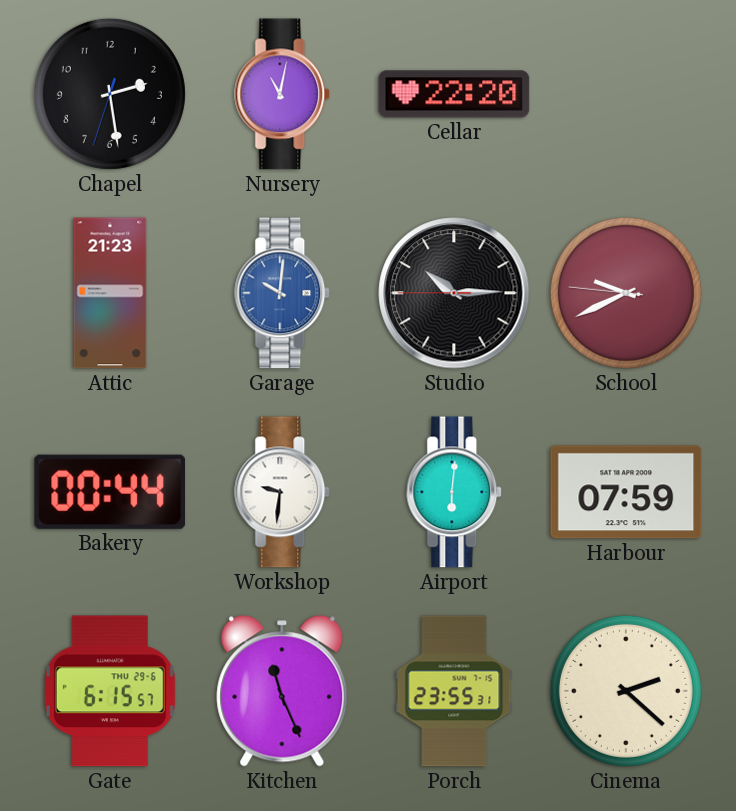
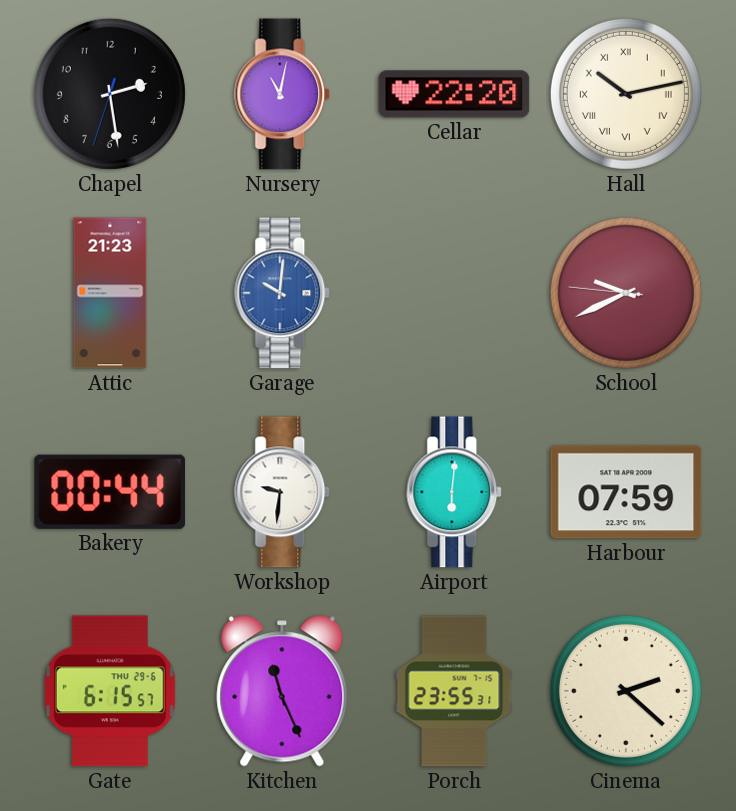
Hall: none -> 10:13
Studio: 10:14 -> none
